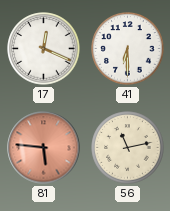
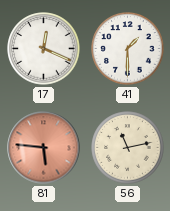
41: 6:30 -> 1:30
